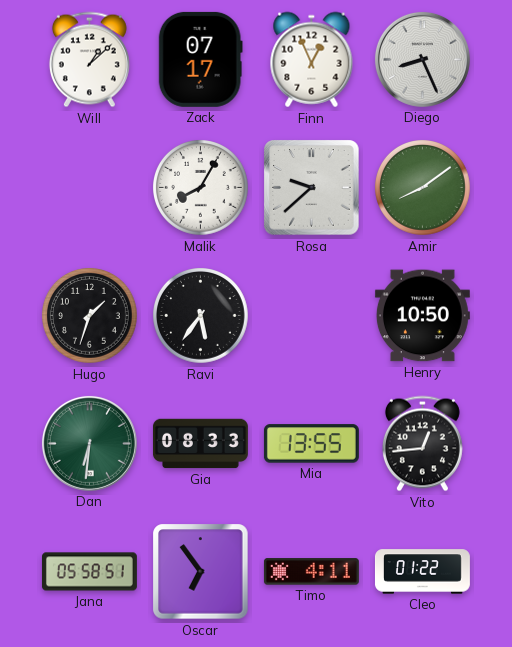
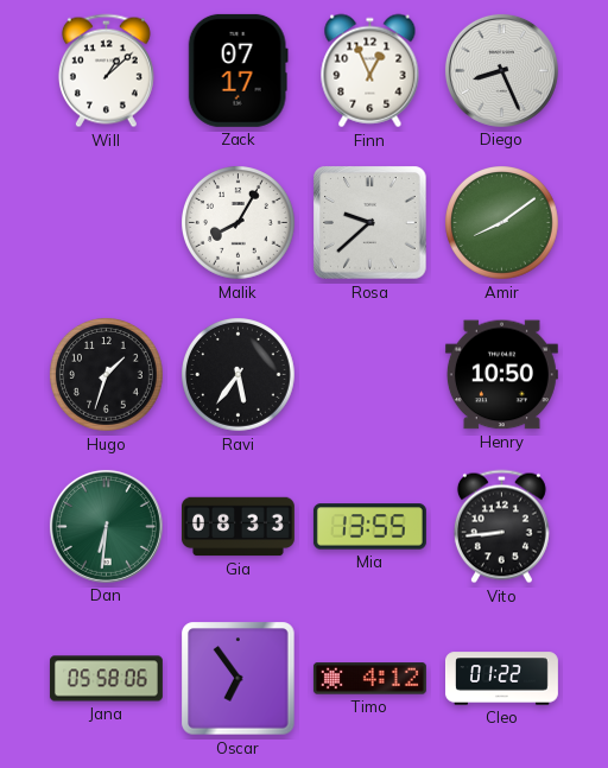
Vito: 12:44 -> 8:44
Jana: 05:58:51 -> 05:58:06
Timo: 4:11 -> 4:12
